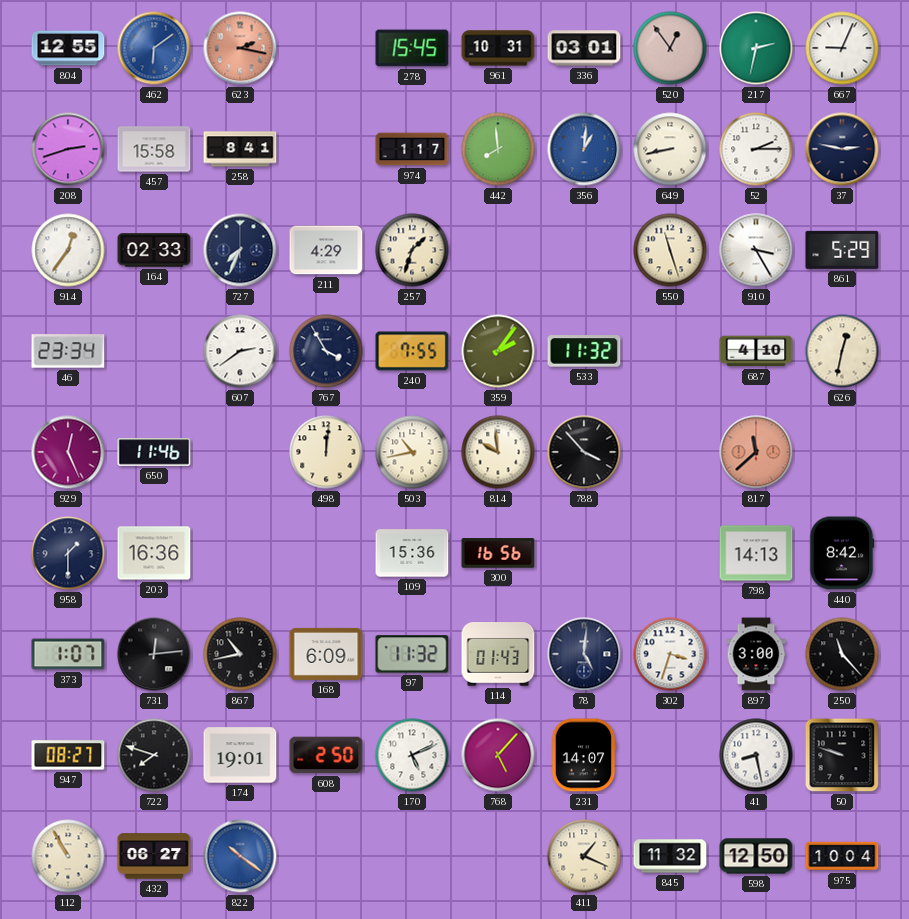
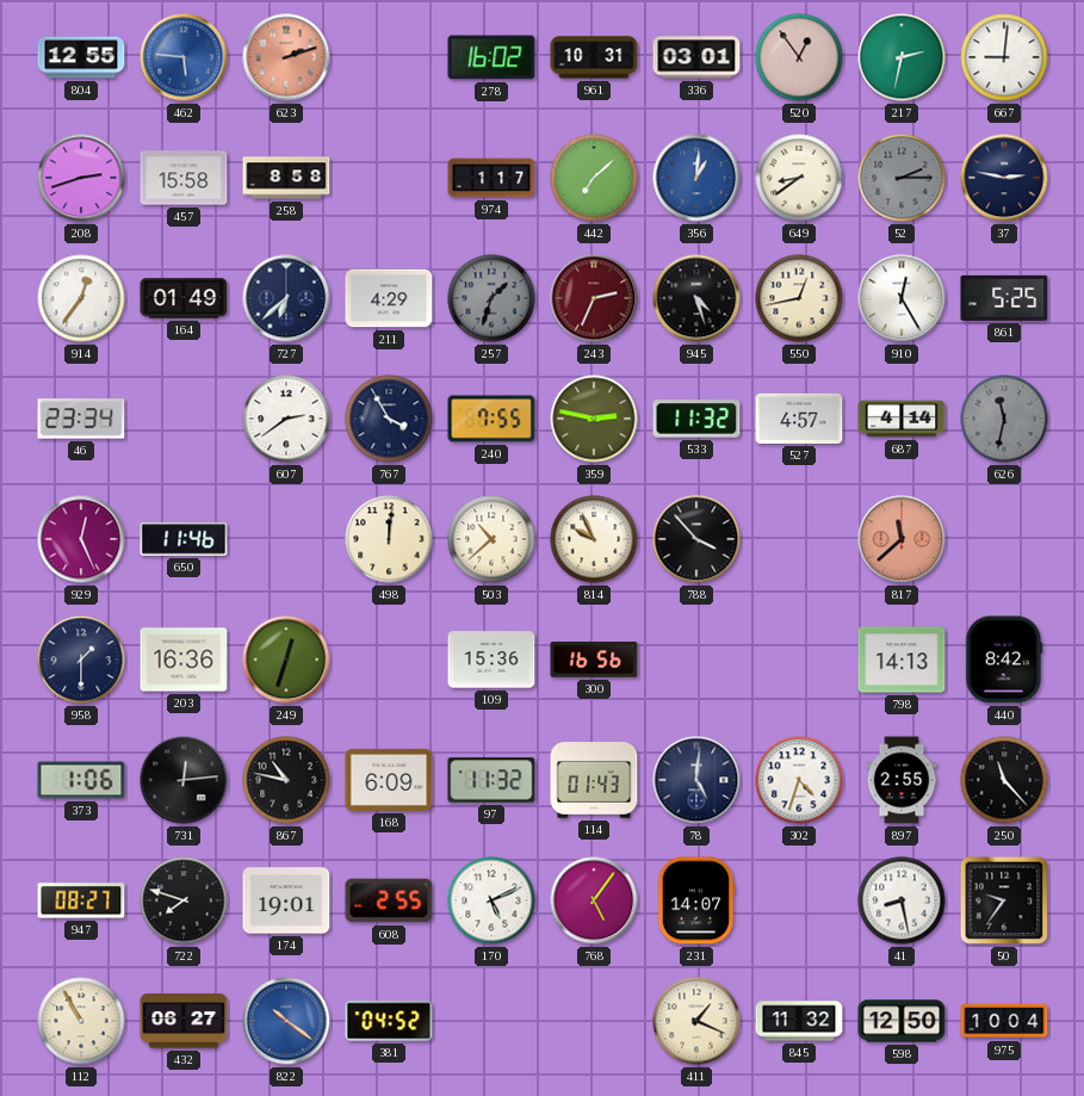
462: 6:09 -> 5:46
623: 2:17 -> 2:12
278: 15:45 -> 16:02
667: 9:04 -> 9:01
258: 8:41 -> 8:58
442: 7:59 -> 7:08
649: 8:43 -> 8:39
52 dial: white -> grey
164: 02:33 -> 01:49
727: 7:34 -> 6:38
257 dial: cream -> grey
243: none -> 2:34
945: none -> 4:27
550: 11:27 -> 12:43
910: 3:25 -> 12:25
861: 5:29 -> 5:25
359: 2:06 -> 2:47
527: none -> 4:57
687: 4:10 -> 4:14
626: 12:32 -> 11:32
626 dial: cream -> grey
503: 10:43 -> 10:38
814: 9:59 -> 9:56
249: none -> 12:33
373: 1:07 -> 1:06
867: 10:43 -> 10:47
302: 3:33 -> 4:33
897: 3:00 -> 2:55
608: 2:50 -> 2:55
768: 5:07 -> 5:06
50: 9:48 -> 9:36
381: none -> 04:52
